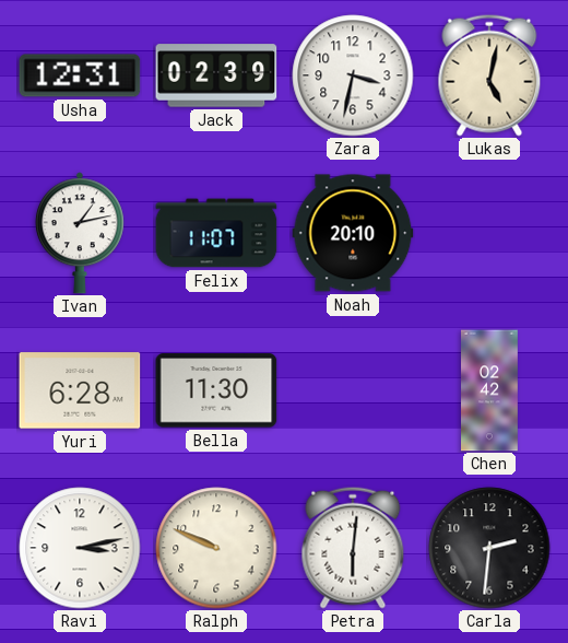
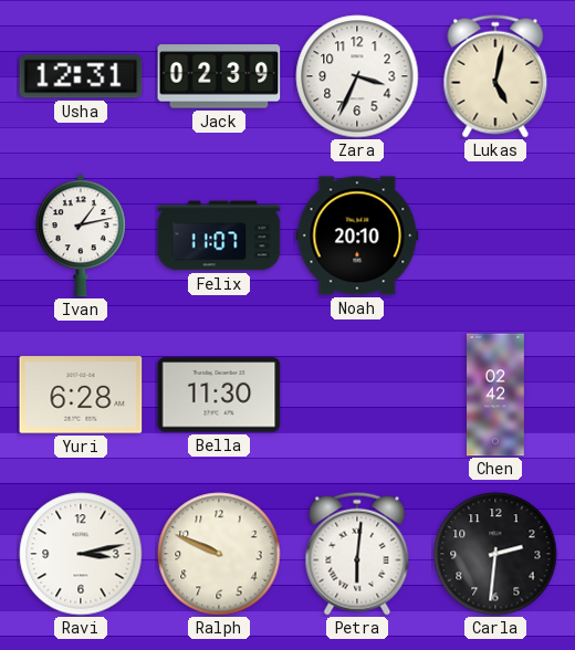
Zara: 3:32 -> 3:34
